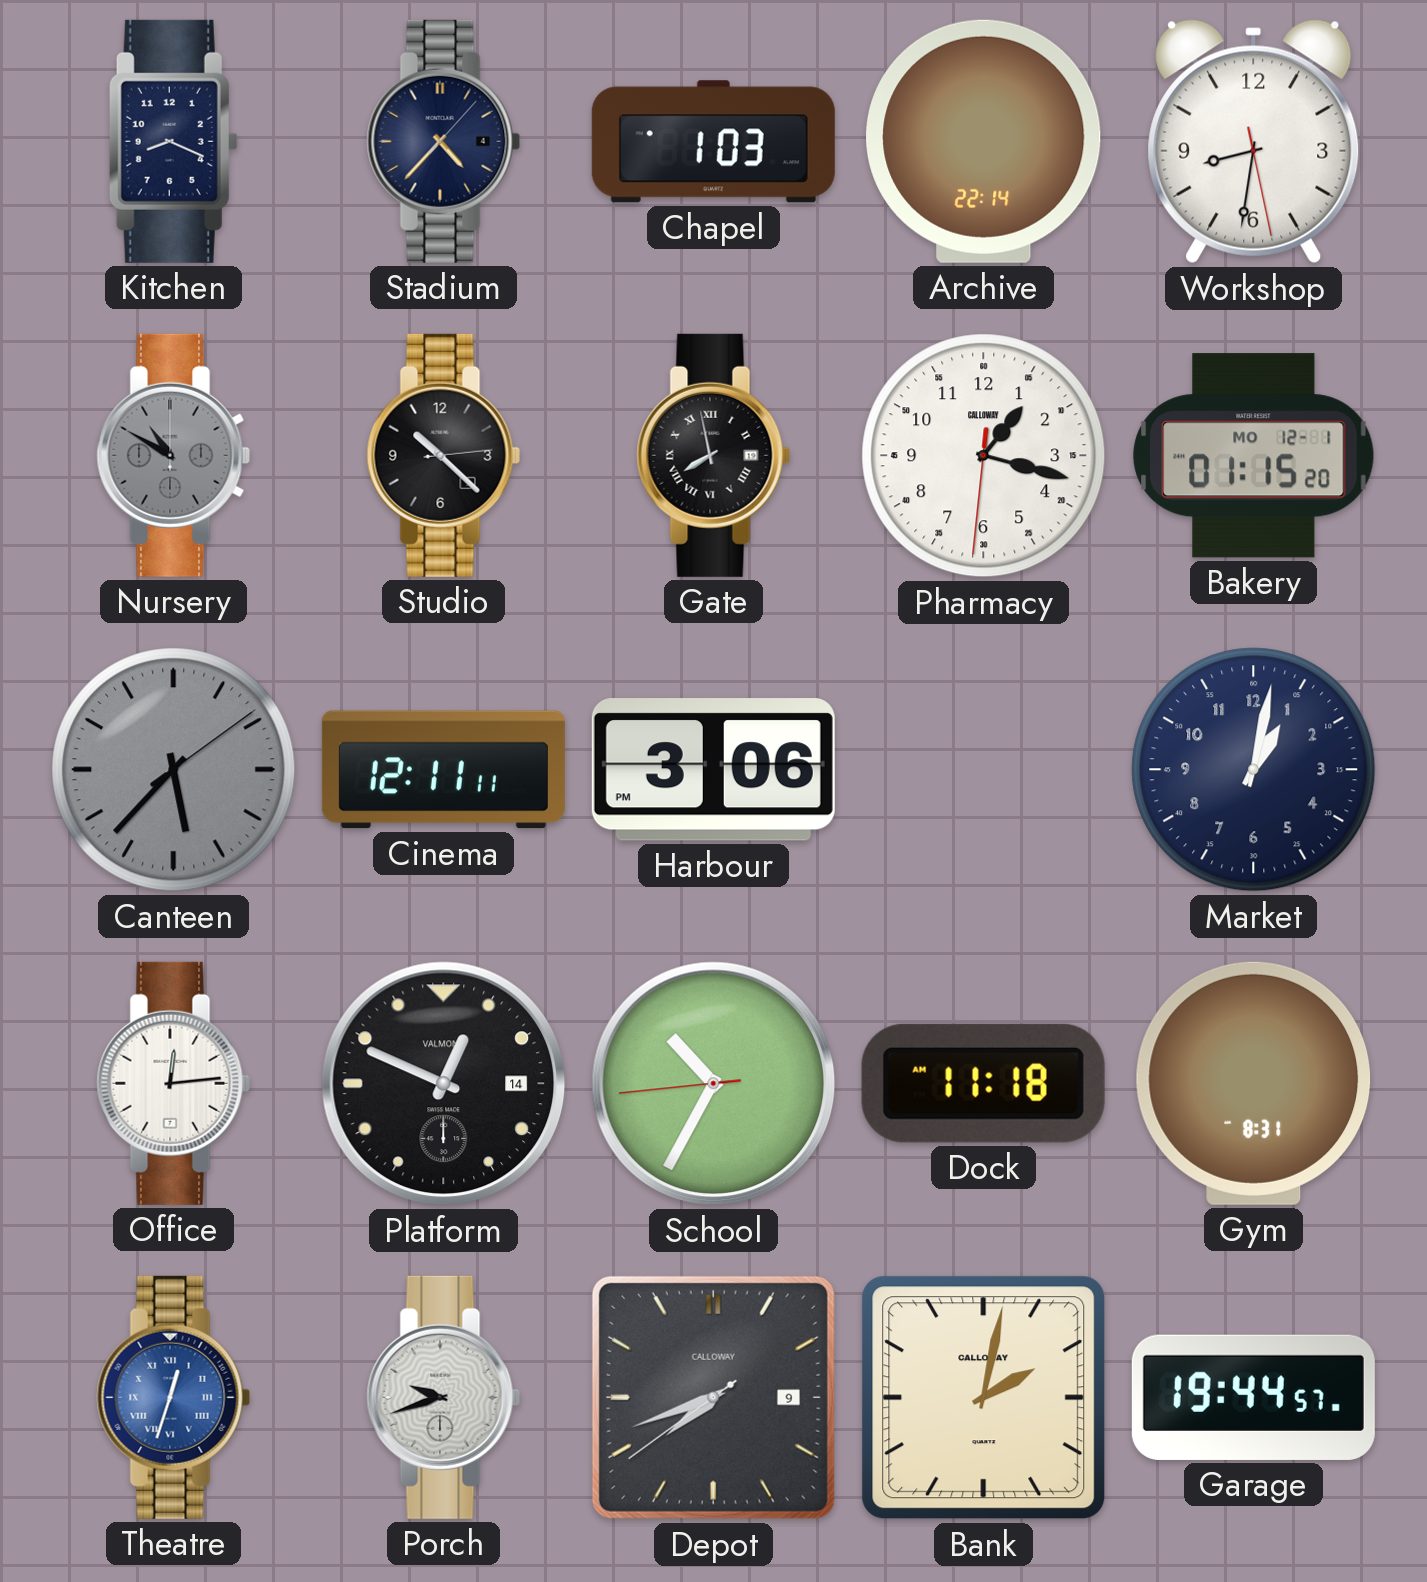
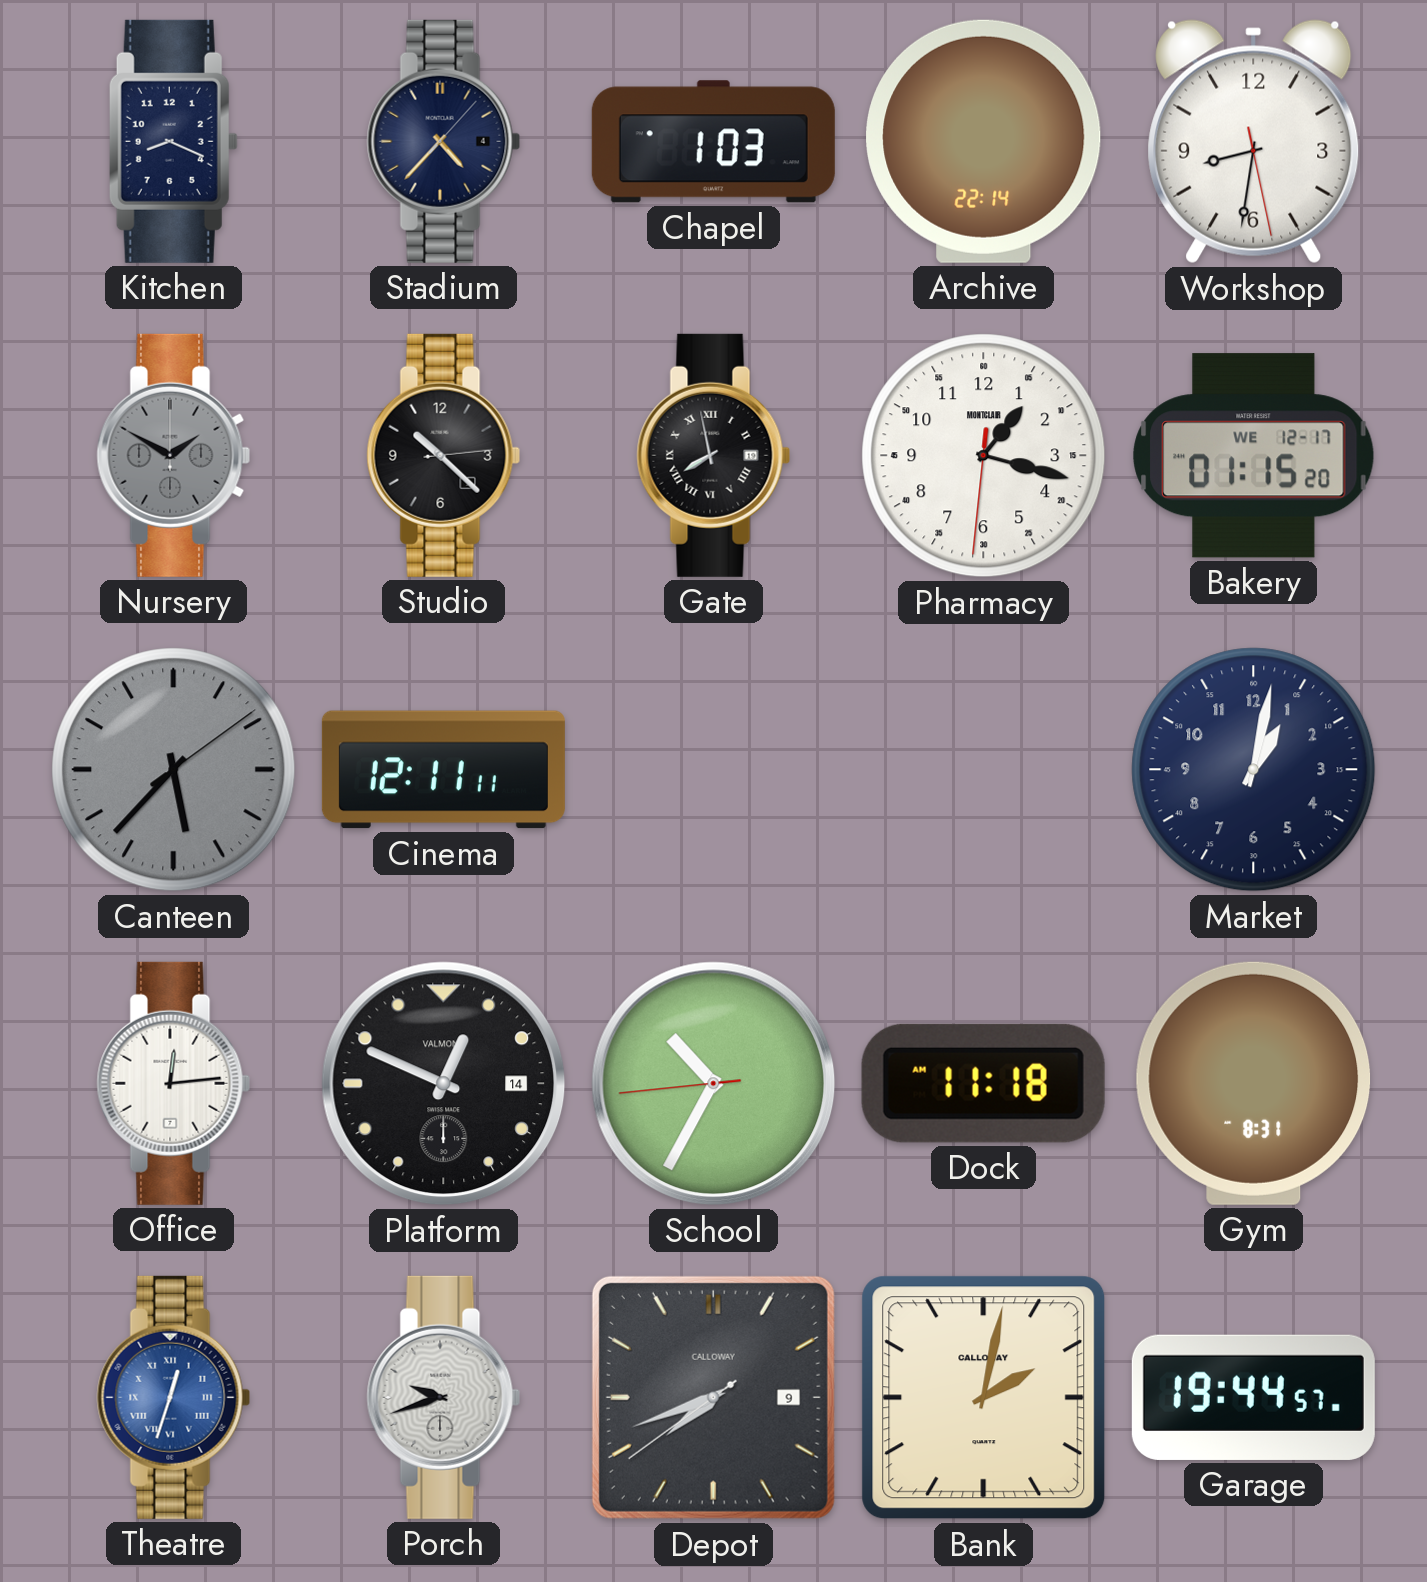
Nursery: 10:50 -> 1:50
Pharmacy brand: CALLOWAY -> MONTCLAIR
Bakery date: MO 12-1 -> WE 12-17
Harbour: 3:06 -> none
